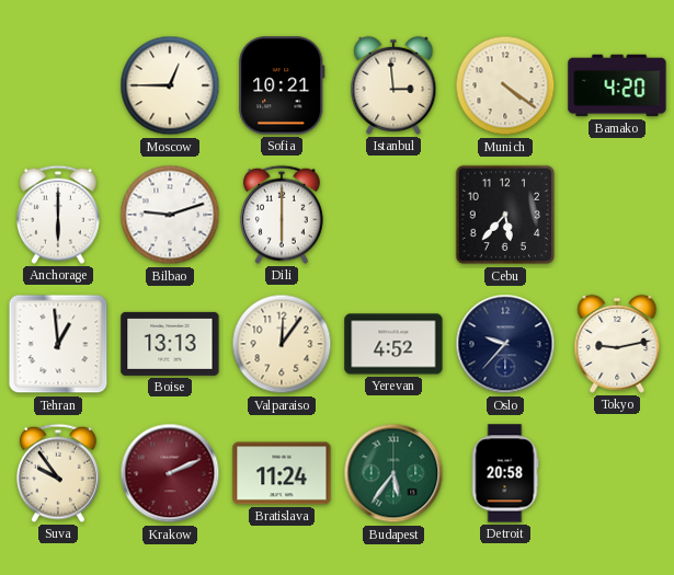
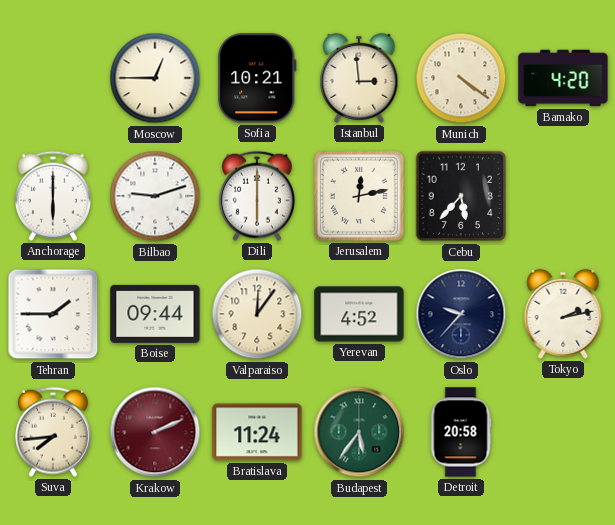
Jerusalem: none -> 12:13
Tehran: 12:59 -> 1:45
Boise: 13:13 -> 09:44
Tokyo: 9:13 -> 2:13
Suva: 9:54 -> 7:44
